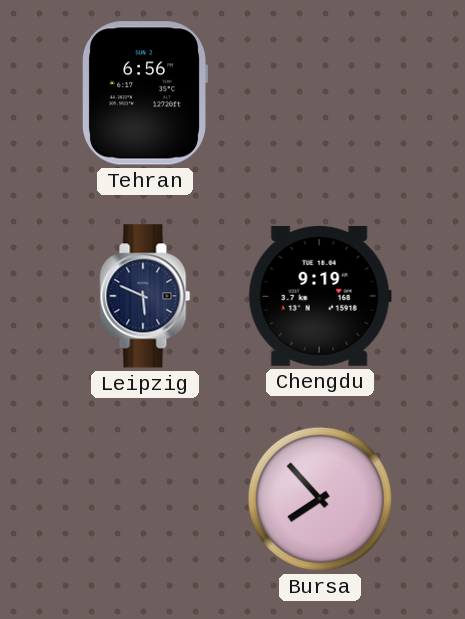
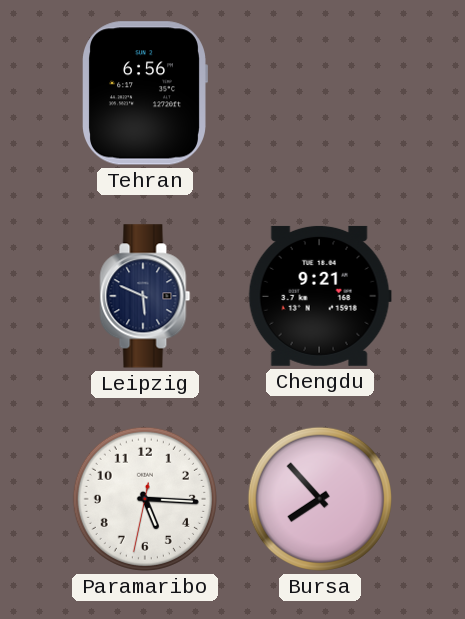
Chengdu: 9:19 -> 9:21
Paramaribo: none -> 5:15
